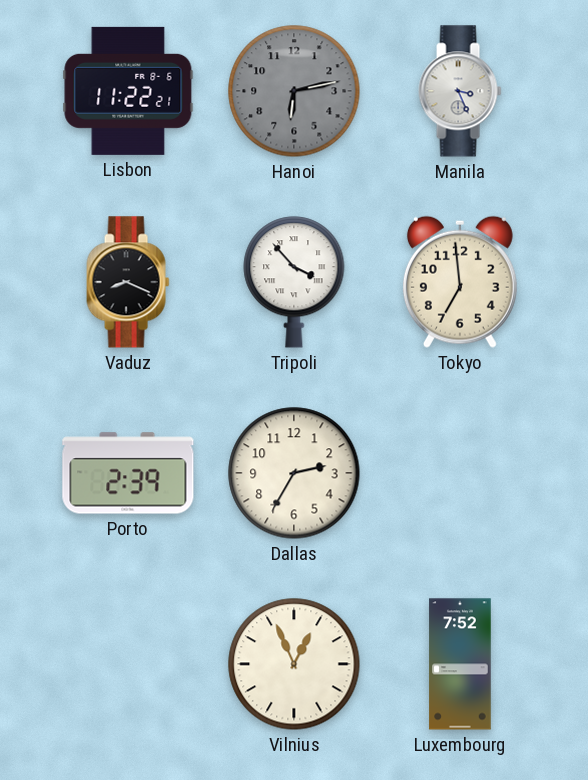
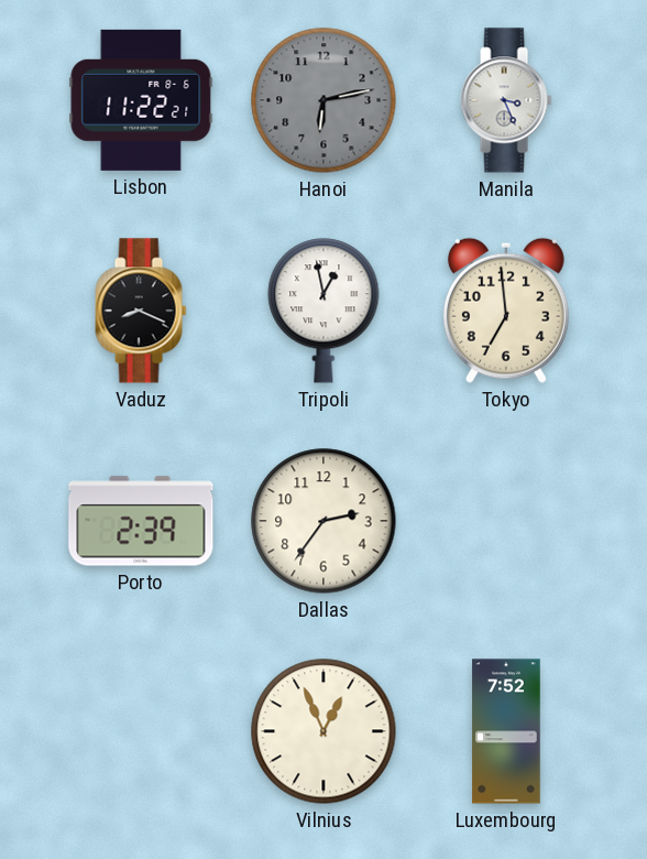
Tripoli: 3:53 -> 12:58
Dallas: 2:35 -> 2:36
